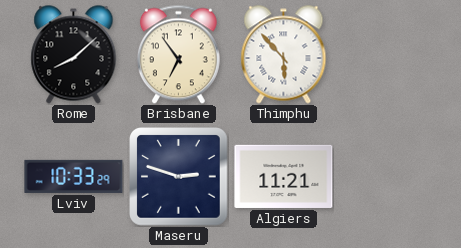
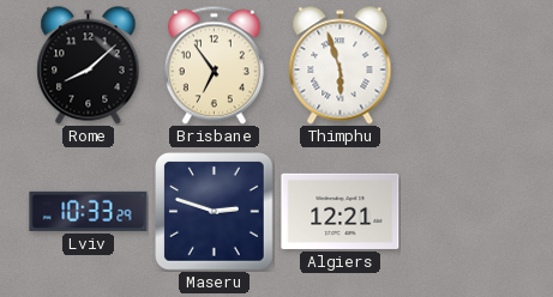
Thimphu: 5:53 -> 5:57
Algiers: 11:21 -> 12:21
